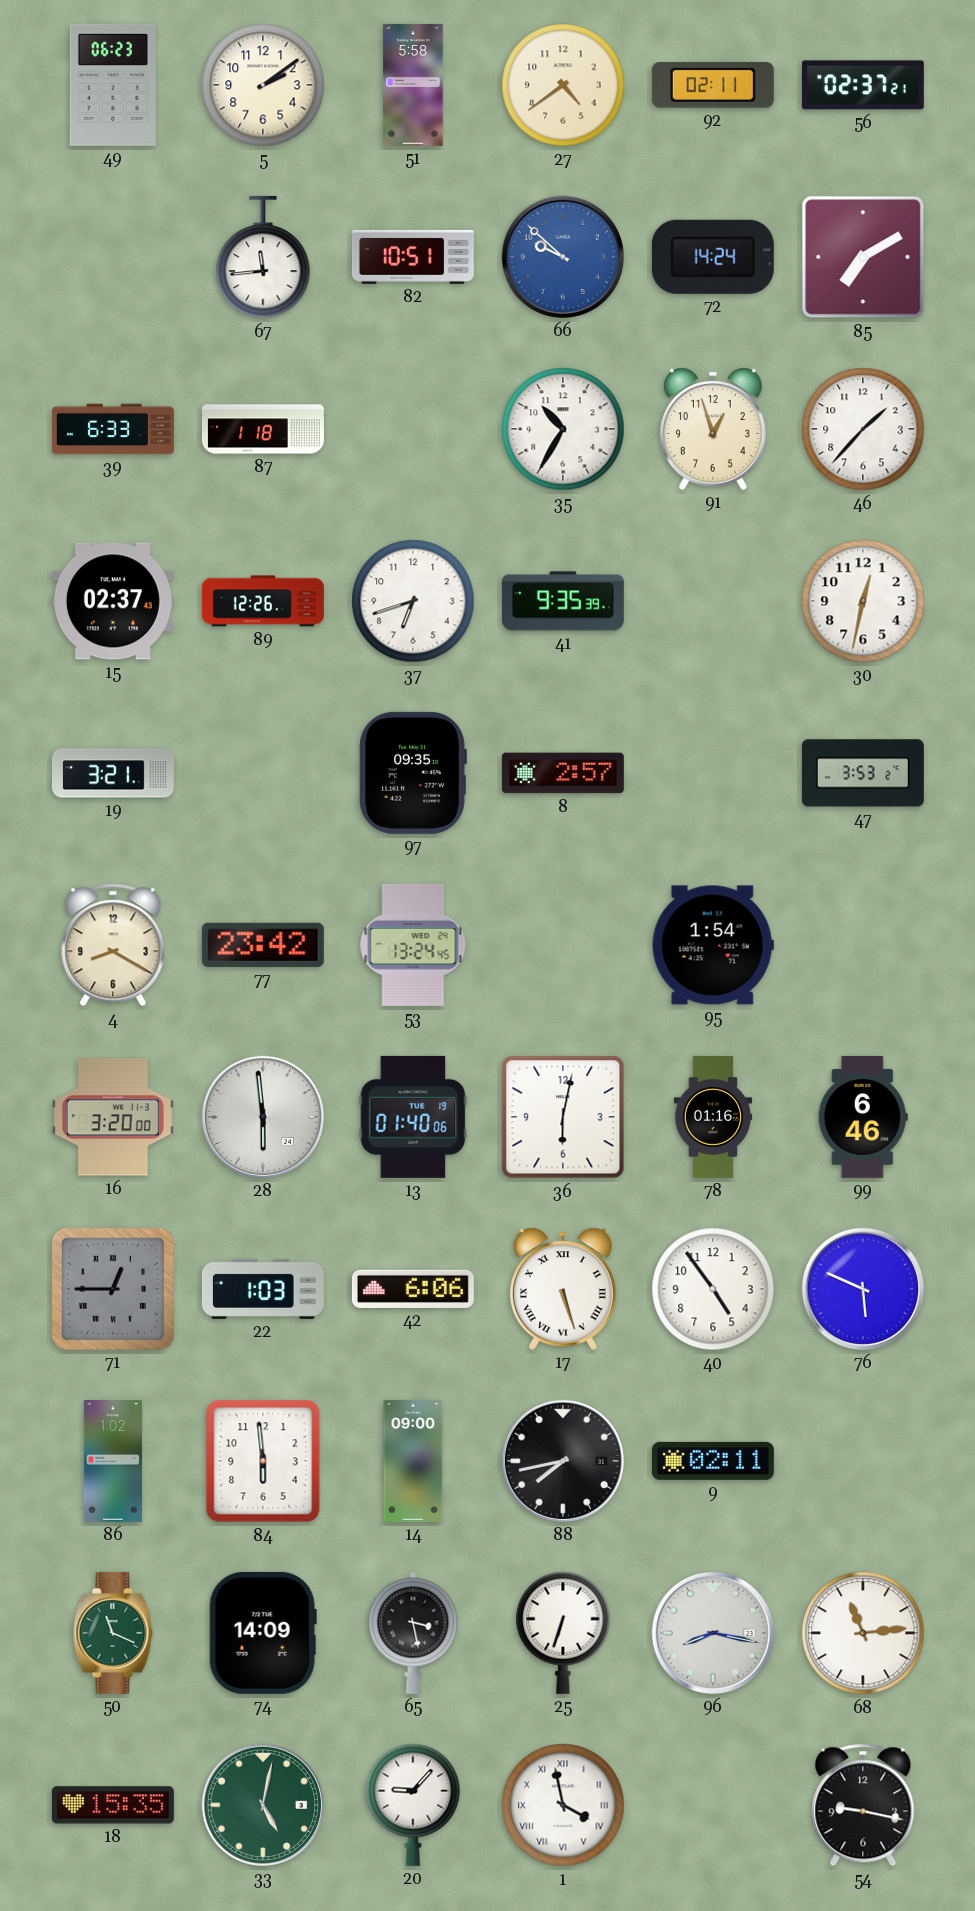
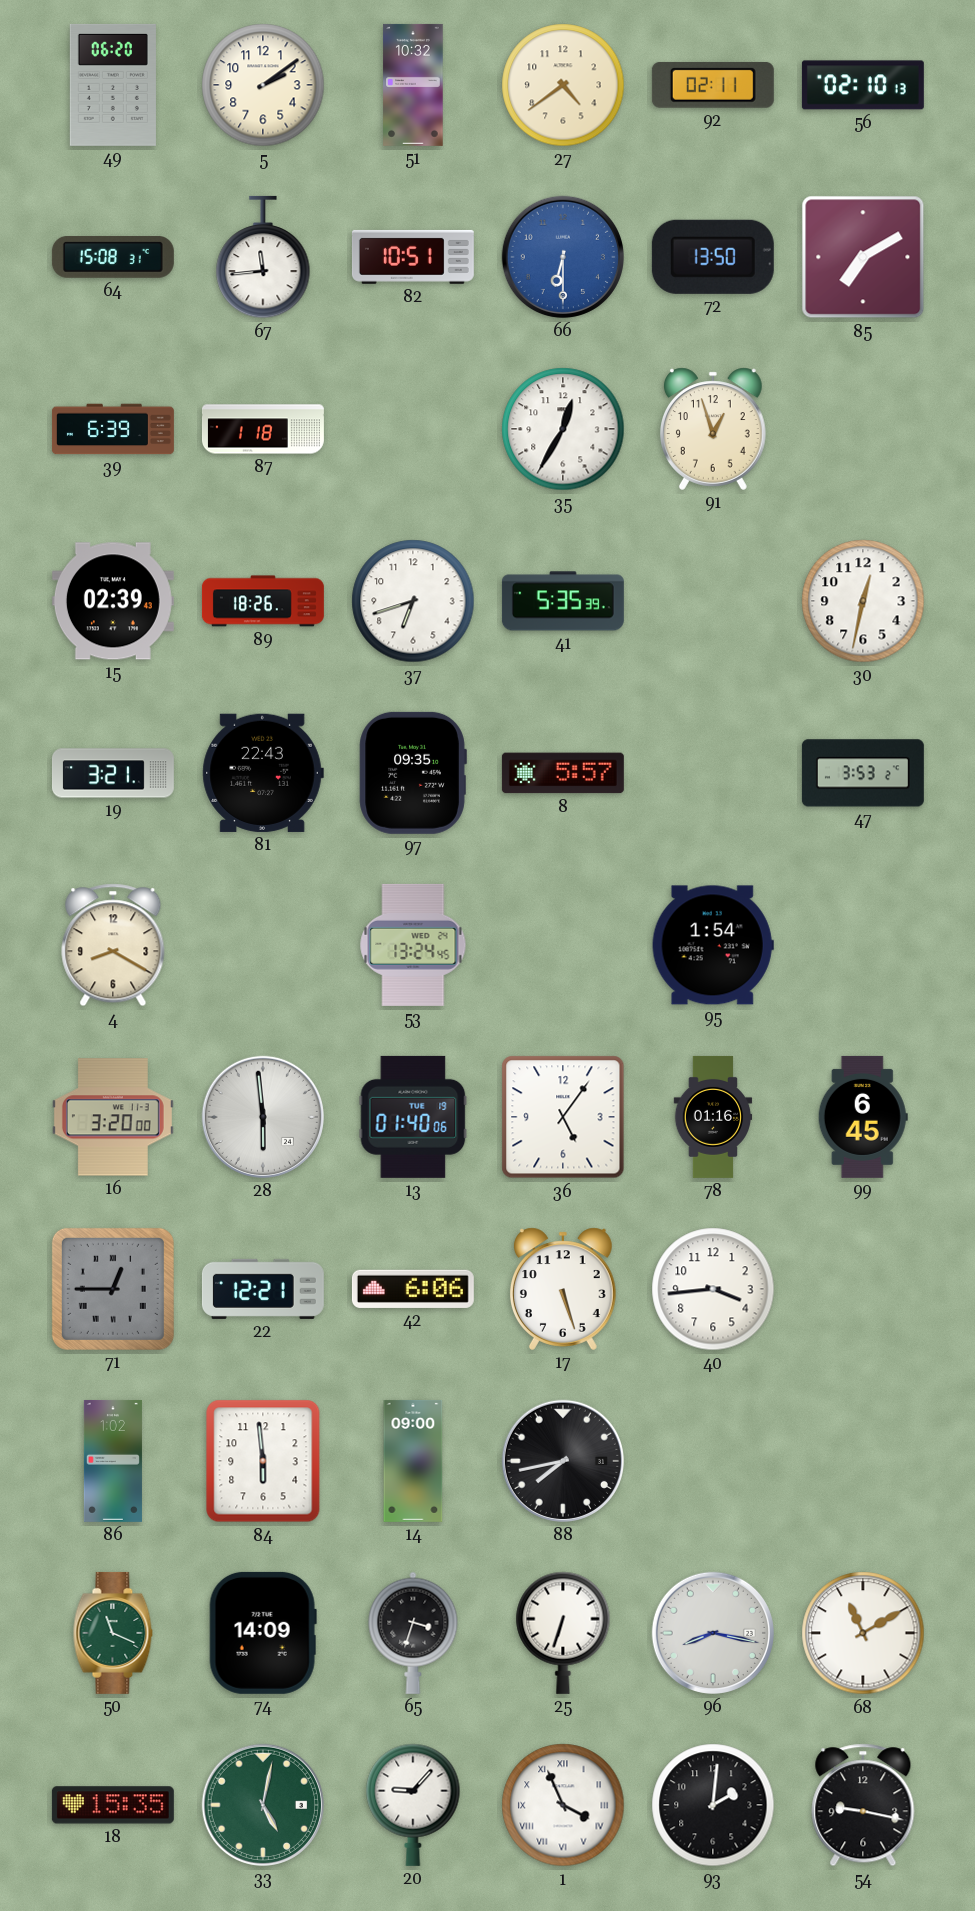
49: 06:23 -> 06:20
51: 5:58 -> 10:32
56: 02:37 -> 02:10
64: none -> 15:08
66: 9:52 -> 6:30
72: 14:24 -> 13:50
39: 6:33 -> 6:39
35: 10:35 -> 12:35
46: 1:37 -> none
15: 02:37 -> 02:39
89: 12:26 -> 18:26
41: 9:35 -> 5:35
81: none -> 22:43
8: 2:57 -> 5:57
77: 23:42 -> none
36: 6:02 -> 5:06
99: 6:46 -> 6:45
22: 1:03 -> 12:21
17 numerals: Roman -> Arabic
40: 4:54 -> 3:44
76: 5:49 -> none
9: 02:11 -> none
65: 3:28 -> 3:33
68: 11:14 -> 11:10
1: 3:58 -> 3:56
93: none -> 2:01
